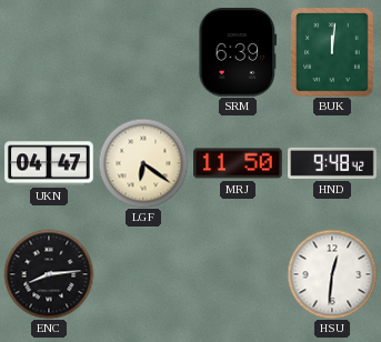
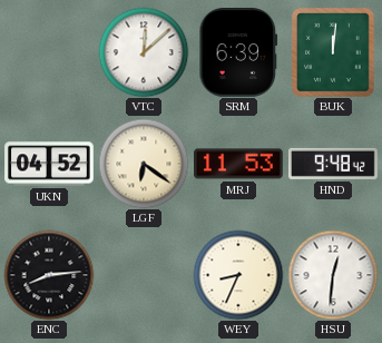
VTC: none -> 12:08
UKN: 04:47 -> 04:52
MRJ: 11:50 -> 11:53
WEY: none -> 8:34
